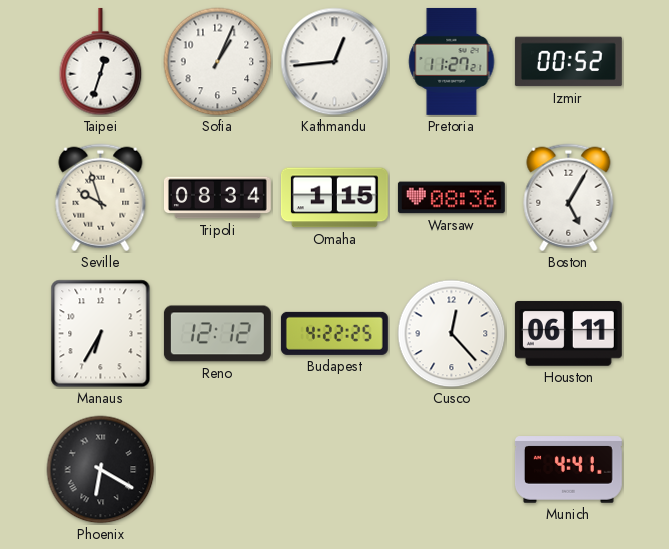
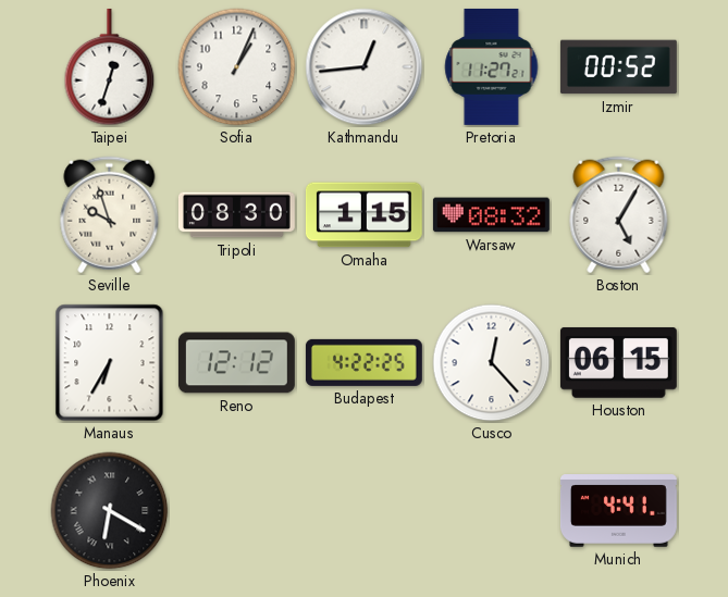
Tripoli: 08:34 -> 08:30
Warsaw: 08:36 -> 08:32
Houston: 06:11 -> 06:15
